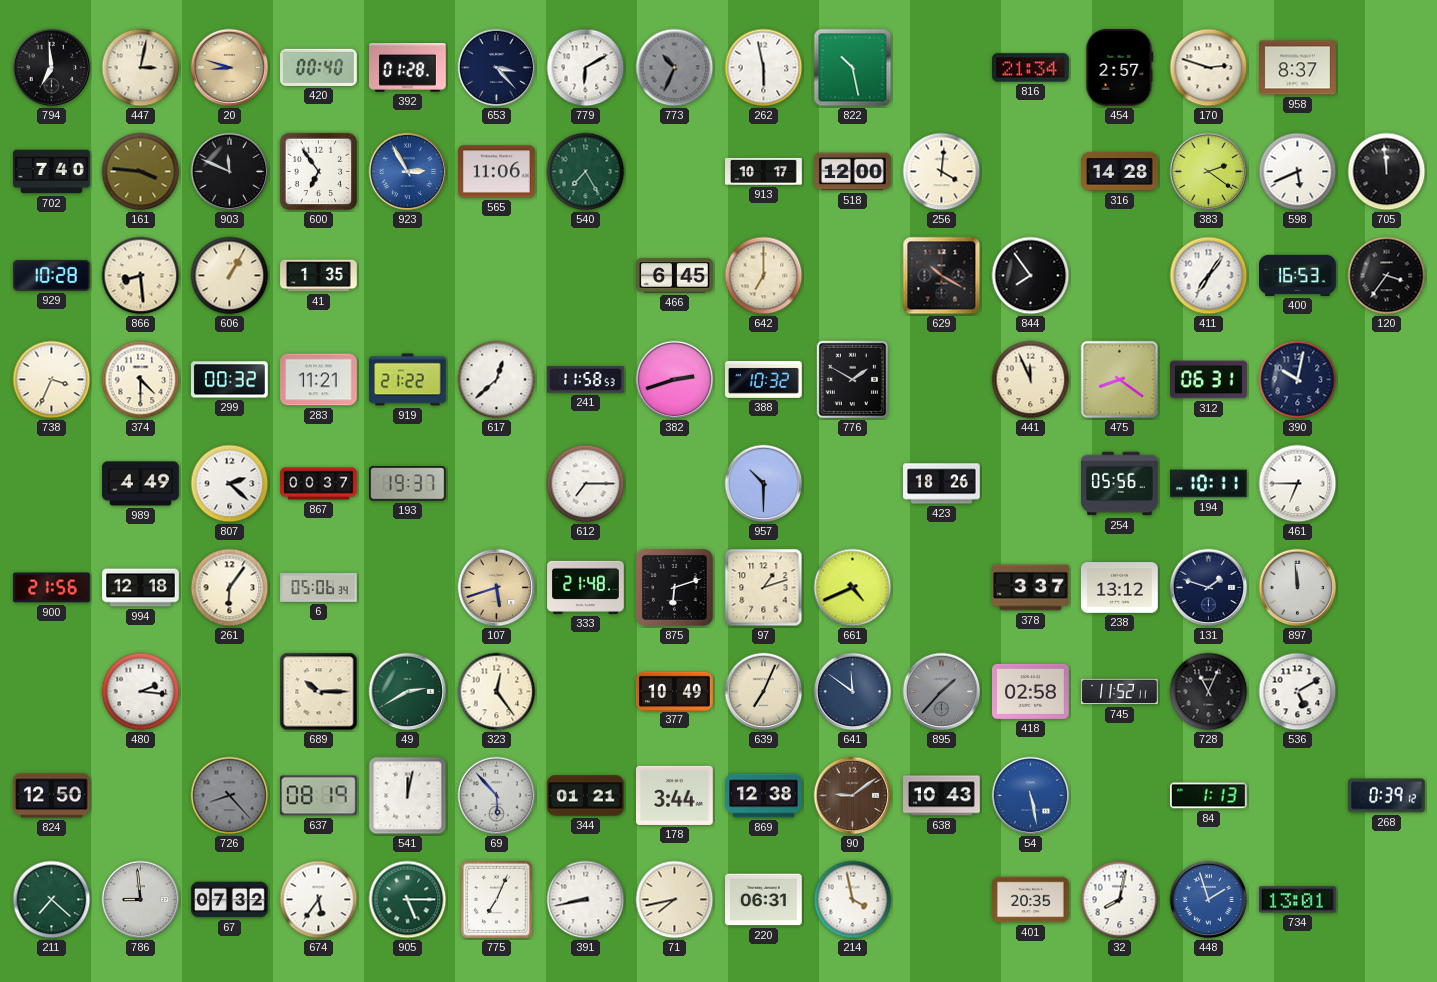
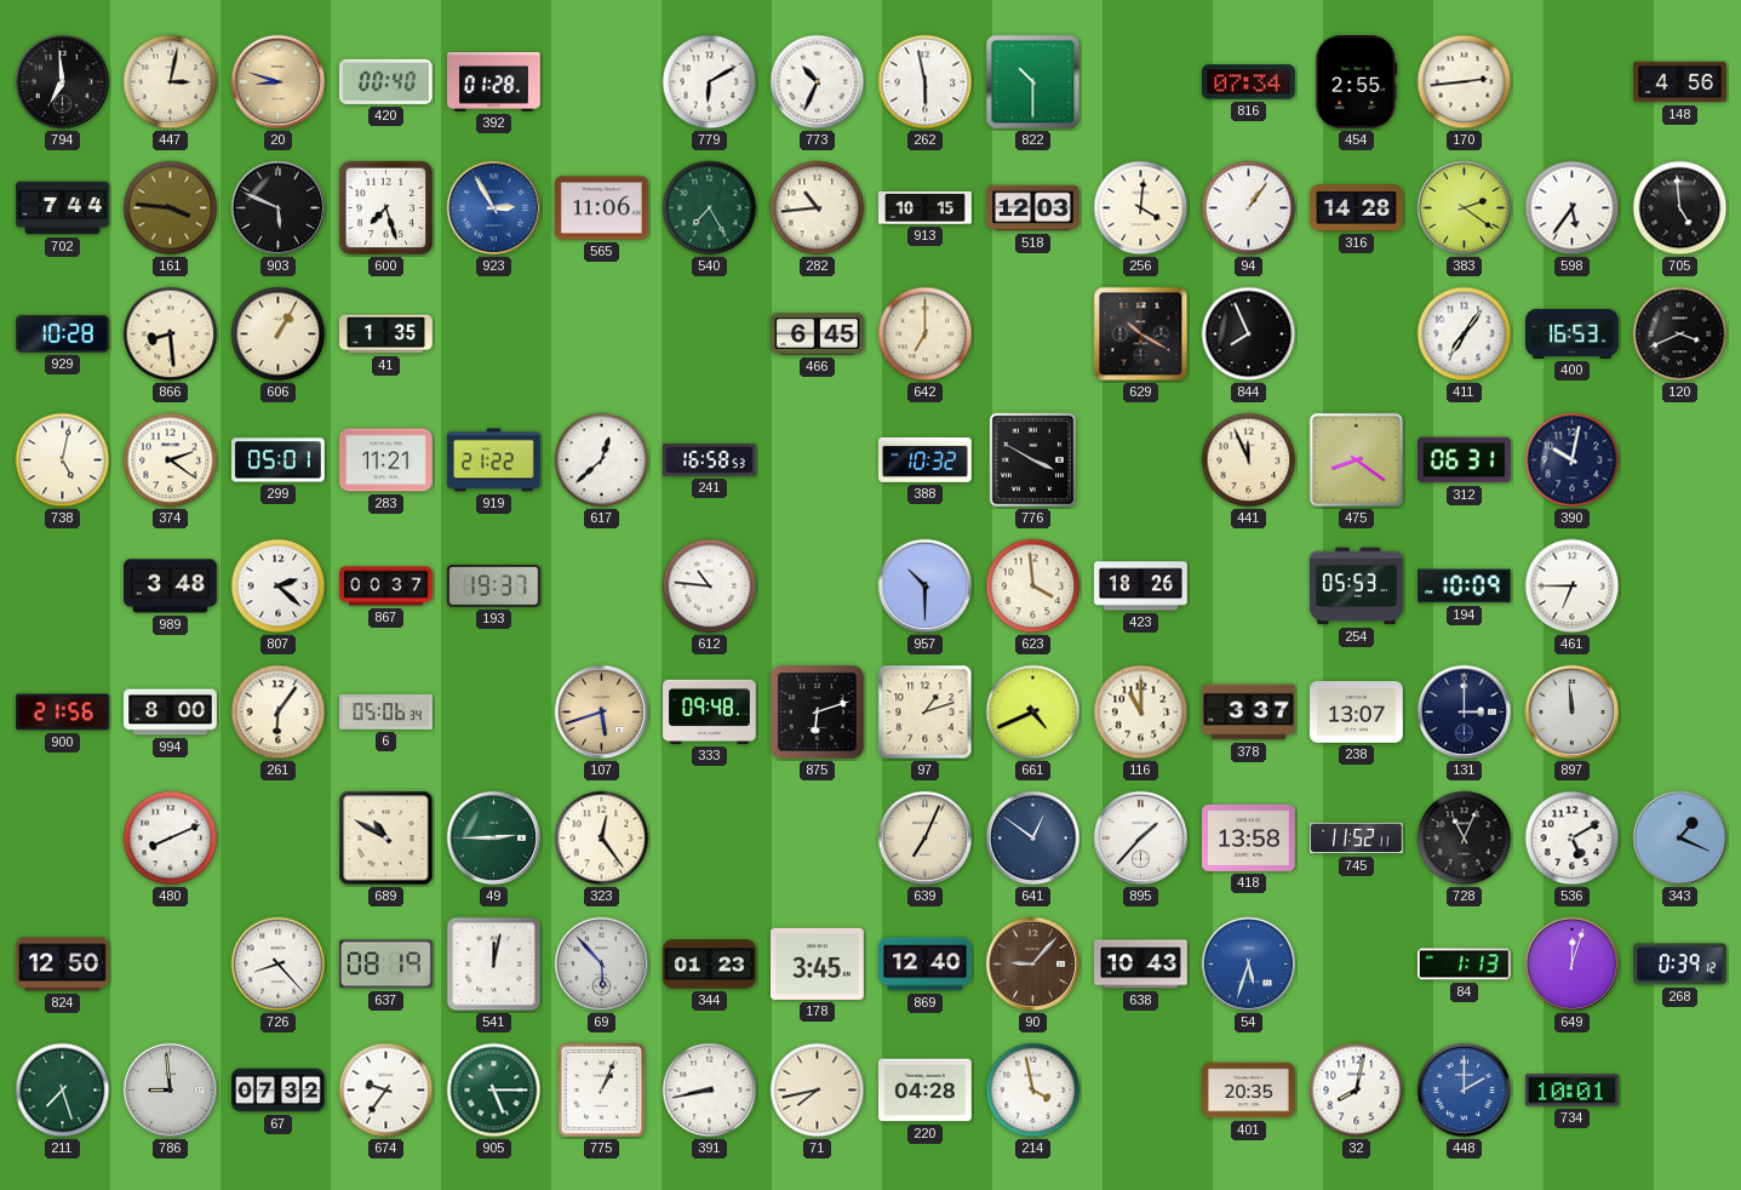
653: 3:23 -> none
773 dial: grey -> white
822: 10:28 -> 10:30
816: 21:34 -> 07:34
454: 2:57 -> 2:55
170: 2:48 -> 2:44
958: 8:37 -> none
148: none -> 4:56
702: 7:40 -> 7:44
903: 11:49 -> 5:49
600: 6:54 -> 7:27
282: none -> 10:44
913: 10:17 -> 10:15
518: 12:00 -> 12:03
94: none -> 1:06
598: 5:41 -> 5:36
705: 11:59 -> 4:59
844: 7:54 -> 7:56
120: 3:36 -> 3:41
738: 3:34 -> 5:02
374: 4:30 -> 2:21
299: 00:32 -> 05:01
241: 11:58 -> 16:58
382: 2:42 -> none
776: 1:50 -> 3:50
989: 4:49 -> 3:48
612: 7:15 -> 10:46
623: none -> 3:59
254: 05:56 -> 05:53
194: 10:11 -> 10:09
994: 12:18 -> 8:00
333: 21:48 -> 09:48
116: none -> 11:00
238: 13:12 -> 13:07
131: 1:48 -> 3:00
480: 2:16 -> 8:11
689: 10:15 -> 10:50
49: 2:40 -> 2:45
377: 10:49 -> none
641: 11:51 -> 12:51
895 dial: grey -> white
418: 02:58 -> 13:58
343: none -> 1:19
726 dial: grey -> white
344: 01:21 -> 01:23
178: 3:44 -> 3:45
869: 12:38 -> 12:40
90: 9:09 -> 9:07
54: 5:28 -> 5:33
649: none -> 12:03
211: 7:22 -> 7:27
674: 5:36 -> 9:36
775: 7:04 -> 1:04
220: 06:31 -> 04:28
448: 1:57 -> 2:00
734: 13:01 -> 10:01
